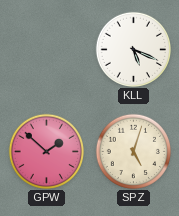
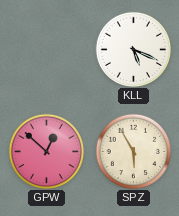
GPW: 1:52 -> 12:52
SPZ: 5:03 -> 5:55
